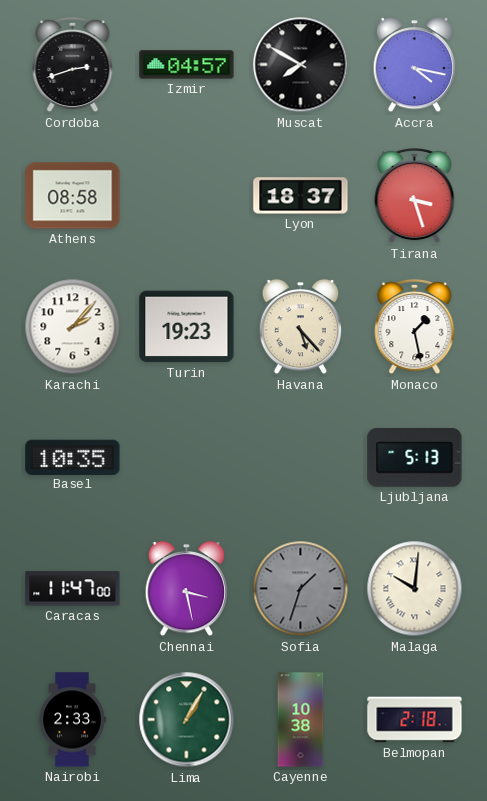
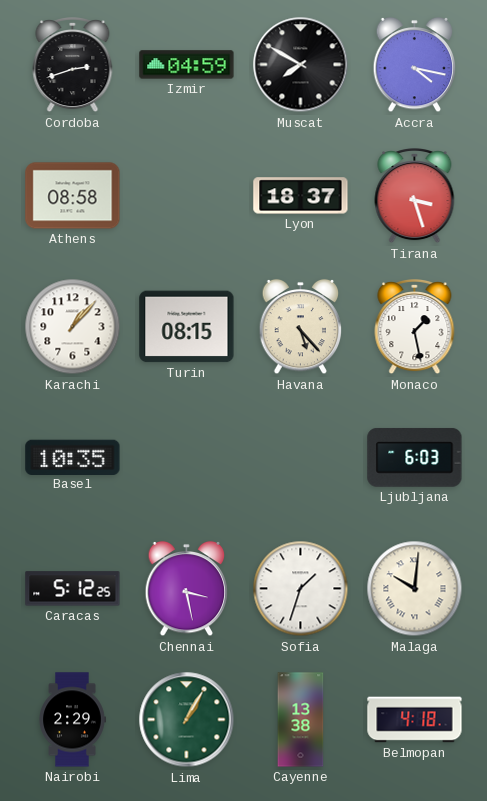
Izmir: 04:57 -> 04:59
Karachi: 2:07 -> 1:07
Turin: 19:23 -> 08:15
Ljubljana: 5:13 -> 6:03
Caracas: 11:47 -> 5:12
Sofia dial: grey -> white
Nairobi: 2:33 -> 2:29
Cayenne: 10:38 -> 13:38
Belmopan: 2:18 -> 4:18
